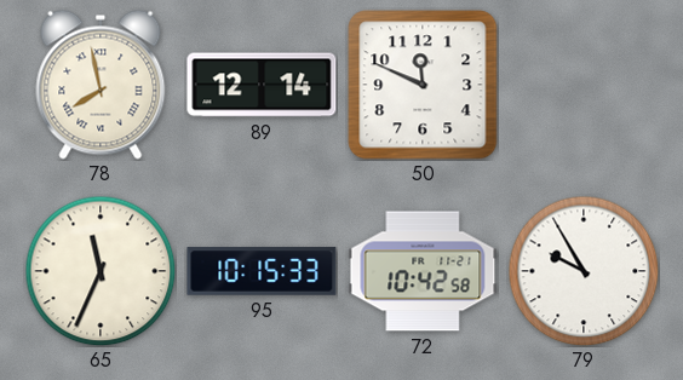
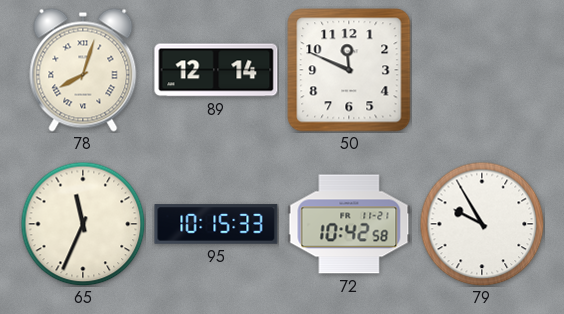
78: 7:58 -> 8:03
